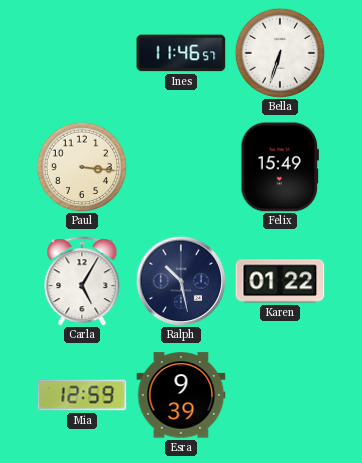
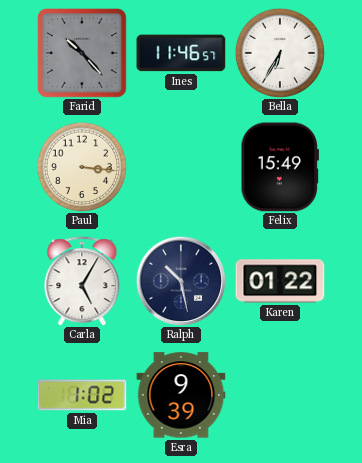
Farid: none -> 10:23
Bella: 6:33 -> 6:35
Mia: 12:59 -> 1:02
